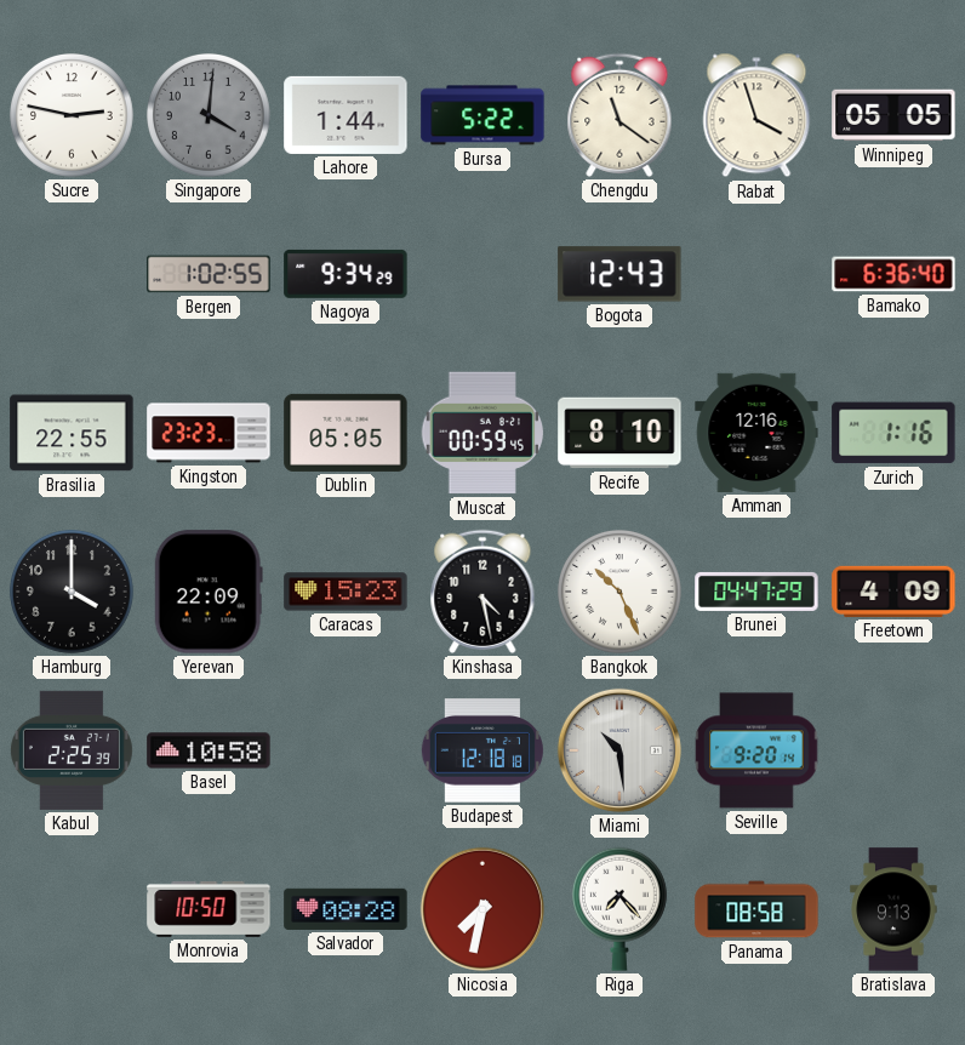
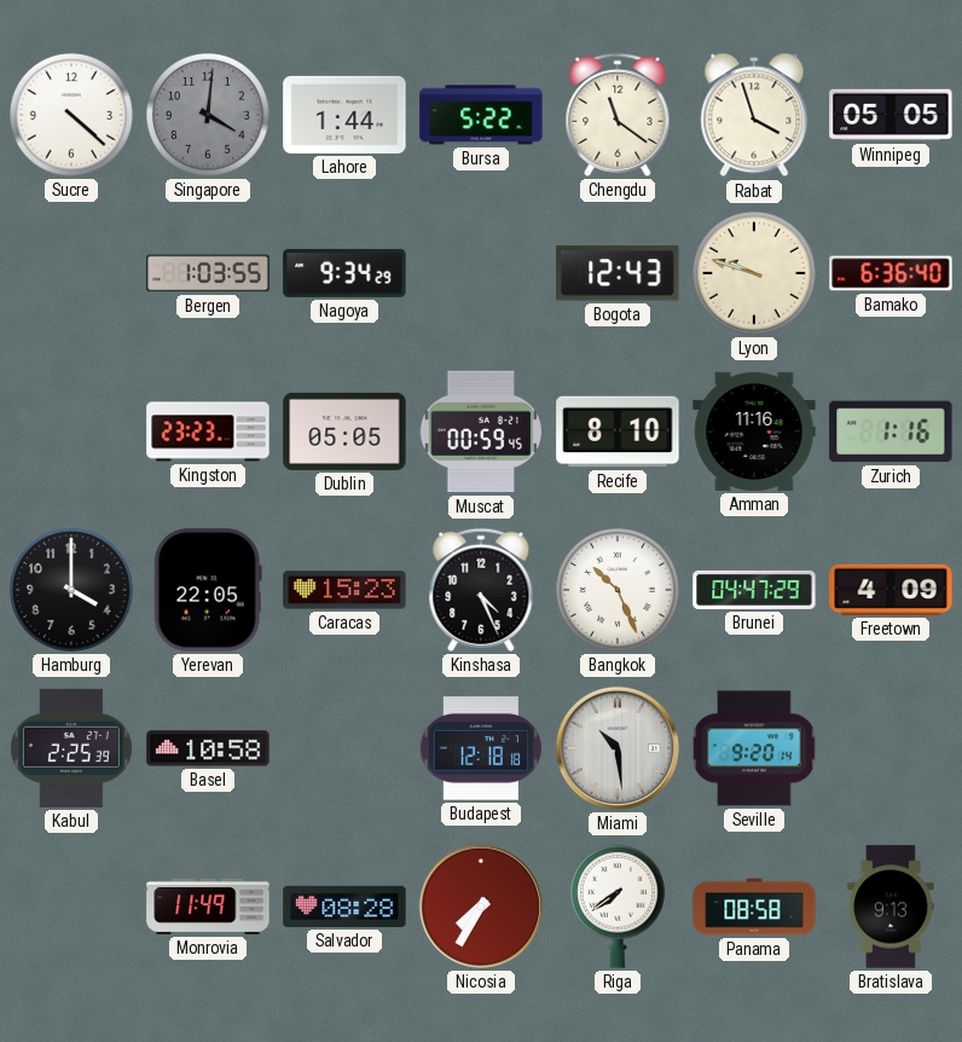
Sucre: 2:47 -> 4:22
Bergen: 1:02 -> 1:03
Lyon: none -> 9:48
Brasilia: 22:55 -> none
Amman: 12:16 -> 11:16
Yerevan: 22:09 -> 22:05
Kinshasa: 4:28 -> 4:26
Monrovia: 10:50 -> 11:49
Nicosia: 7:32 -> 7:35
Riga: 7:23 -> 7:39
